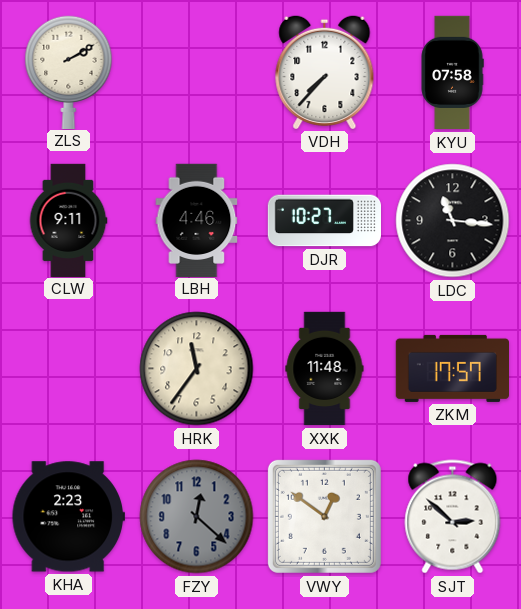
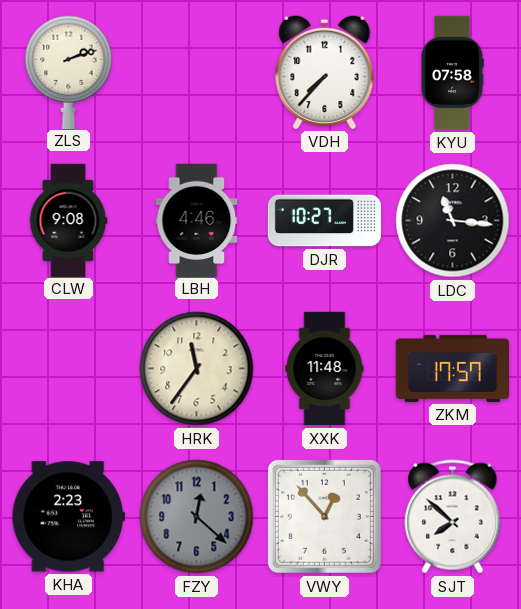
ZLS: 2:10 -> 2:12
CLW: 9:11 -> 9:08
VWY: 12:51 -> 12:53
SJT: 2:52 -> 7:52
